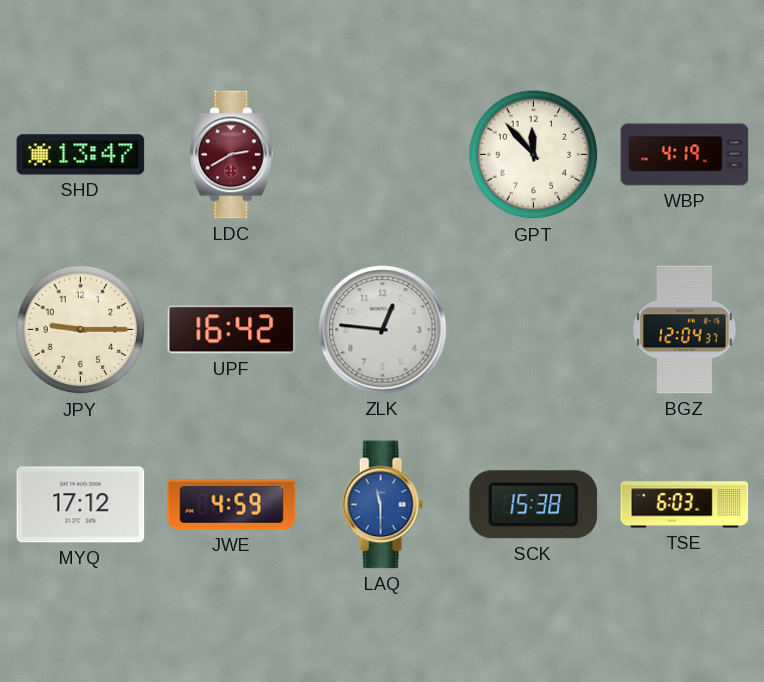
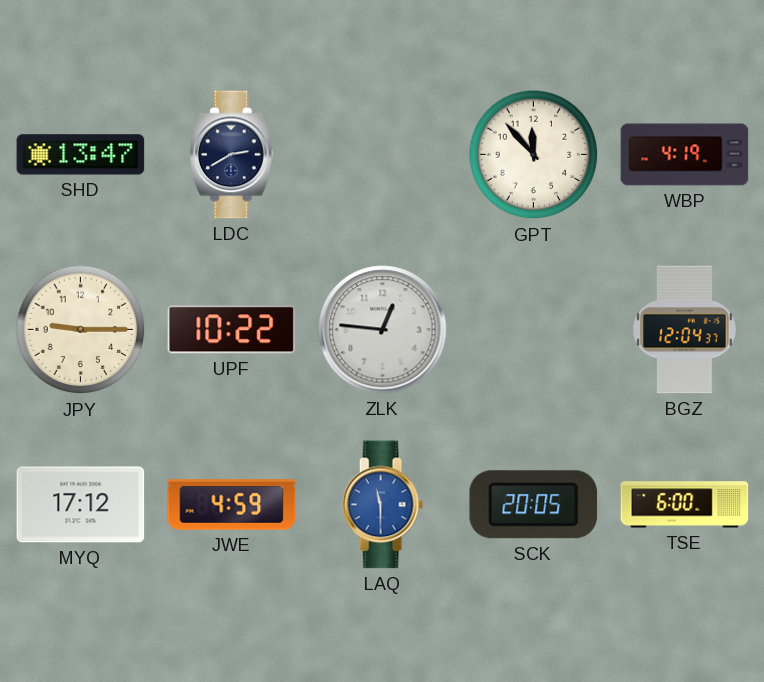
LDC dial: burgundy -> navy
UPF: 16:42 -> 10:22
SCK: 15:38 -> 20:05
TSE: 6:03 -> 6:00
